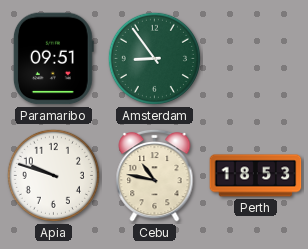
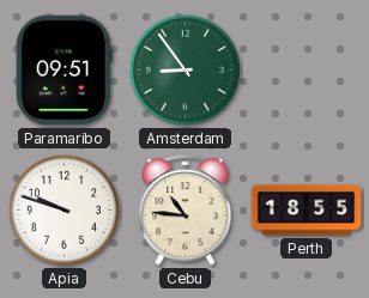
Cebu: 10:47 -> 10:46
Perth: 18:53 -> 18:55
